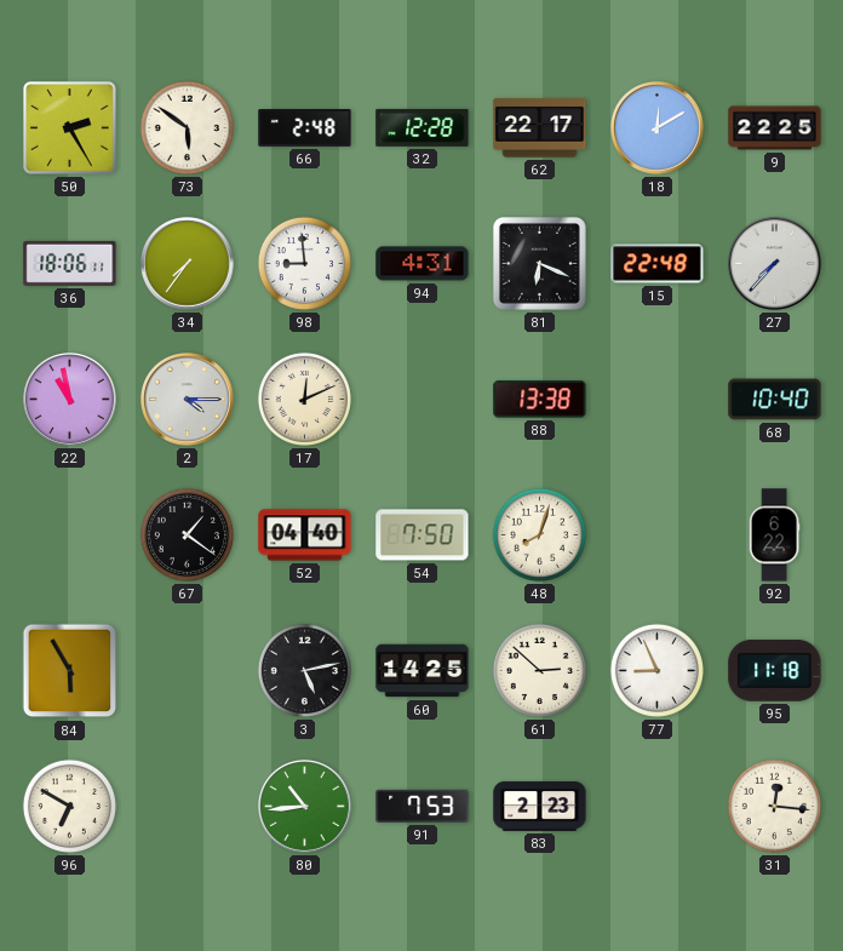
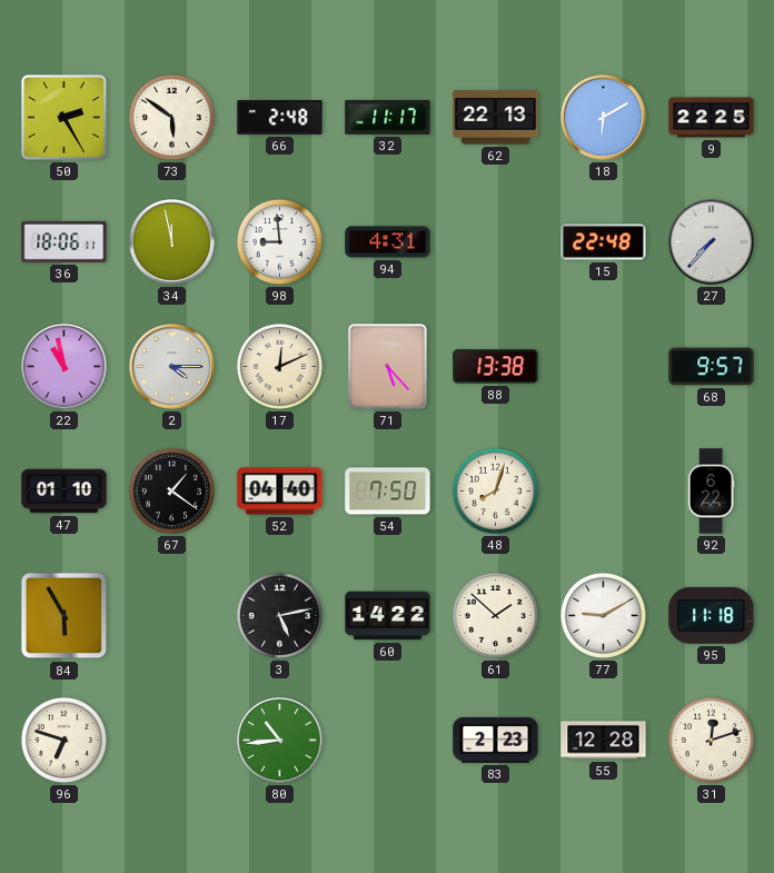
32: 12:28 -> 11:17
62: 22:17 -> 22:13
18: 12:10 -> 6:10
34: 7:36 -> 11:58
81: 6:19 -> none
71: none -> 5:23
68: 10:40 -> 9:57
47: none -> 01:10
60: 14:25 -> 14:22
61: 2:52 -> 1:52
77: 8:56 -> 9:10
96: 6:50 -> 6:48
91: 7:53 -> none
55: none -> 12:28
31: 12:16 -> 12:12
